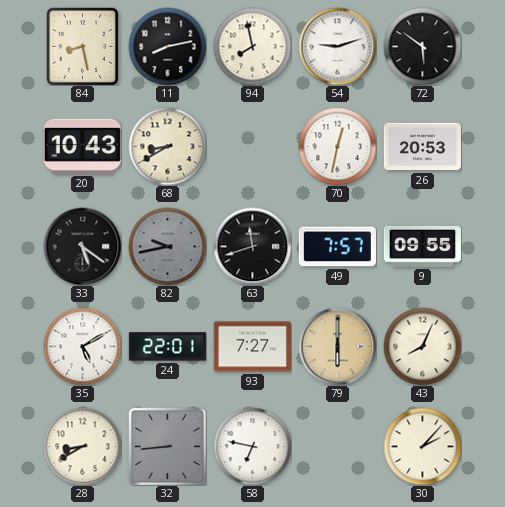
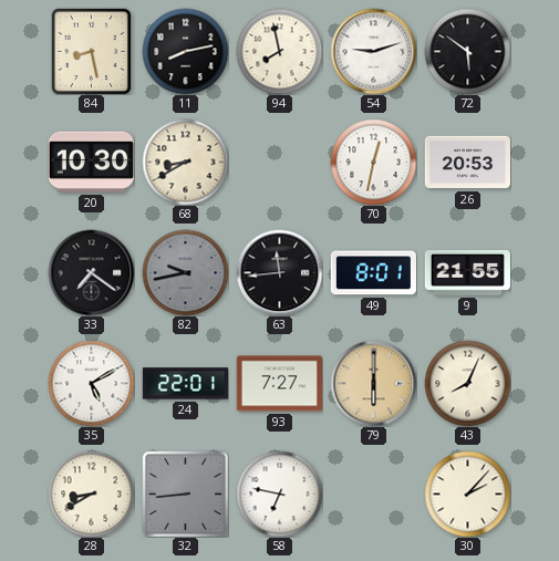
20: 10:43 -> 10:30
33: 5:21 -> 7:21
63: 11:42 -> 11:44
49: 7:57 -> 8:01
9: 09:55 -> 21:55
